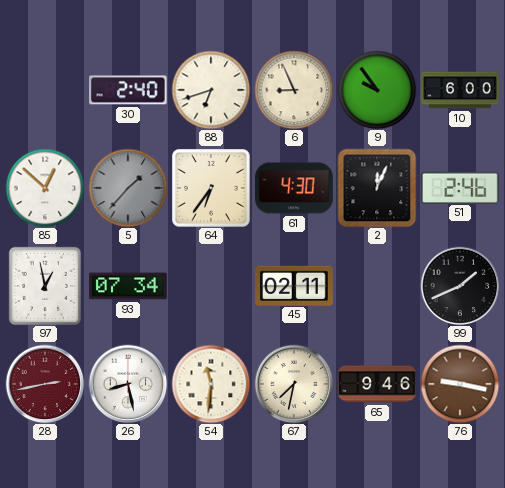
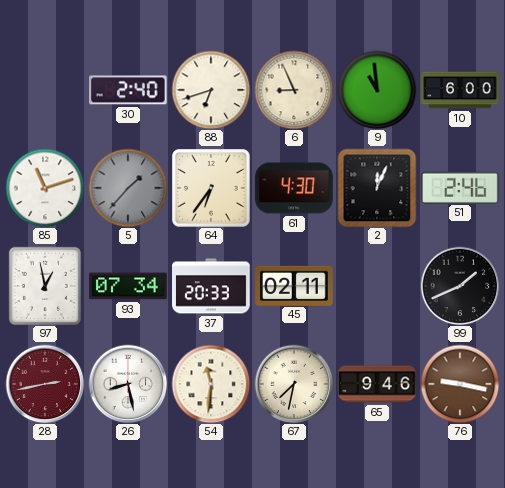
9: 9:54 -> 10:59
85: 12:52 -> 11:12
37: none -> 20:33
